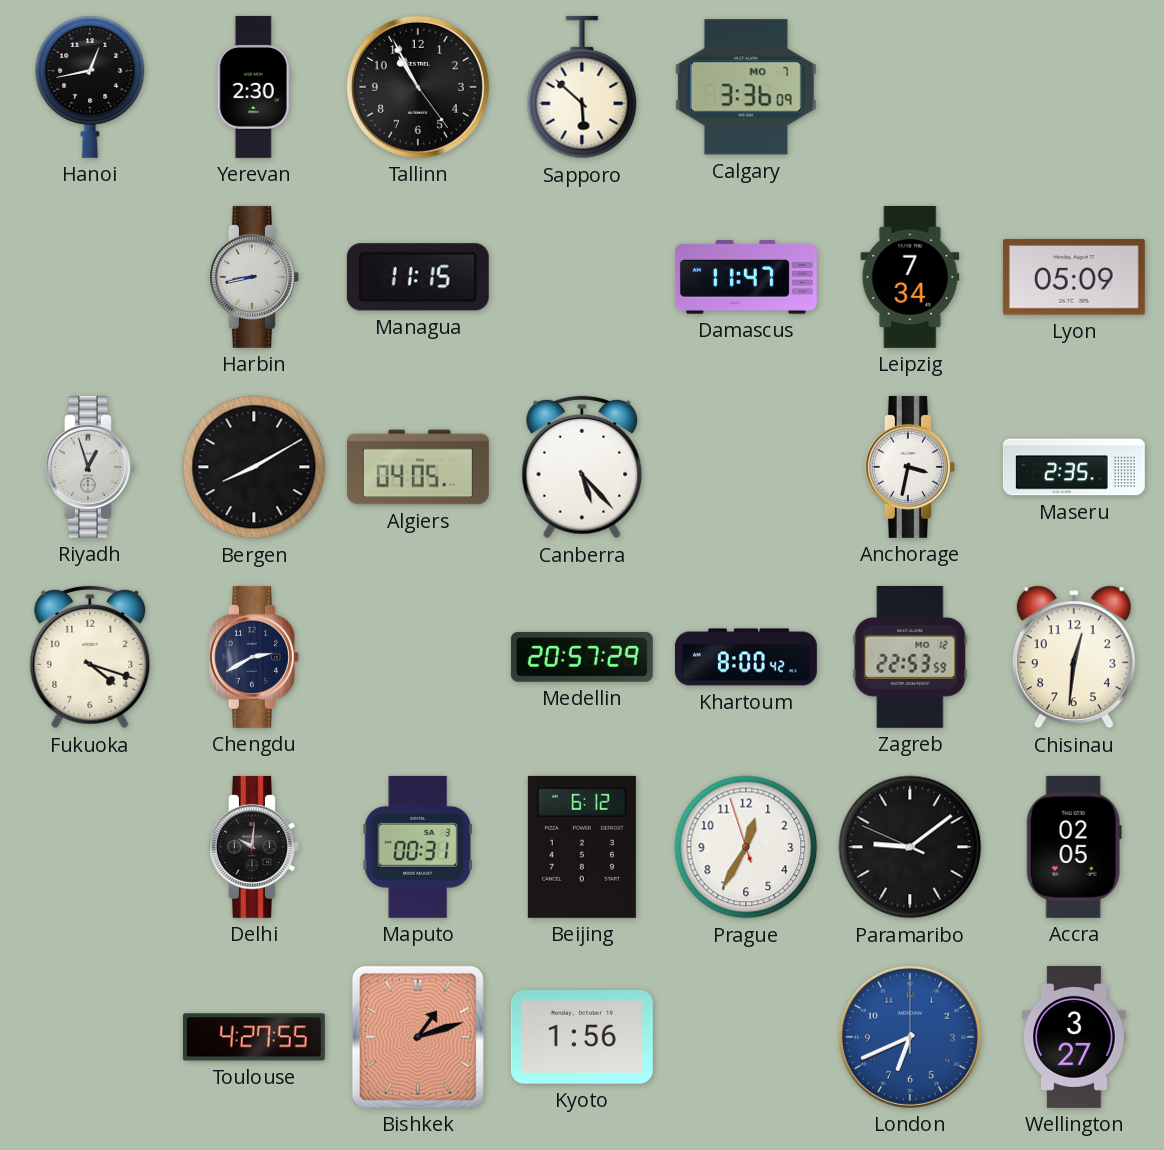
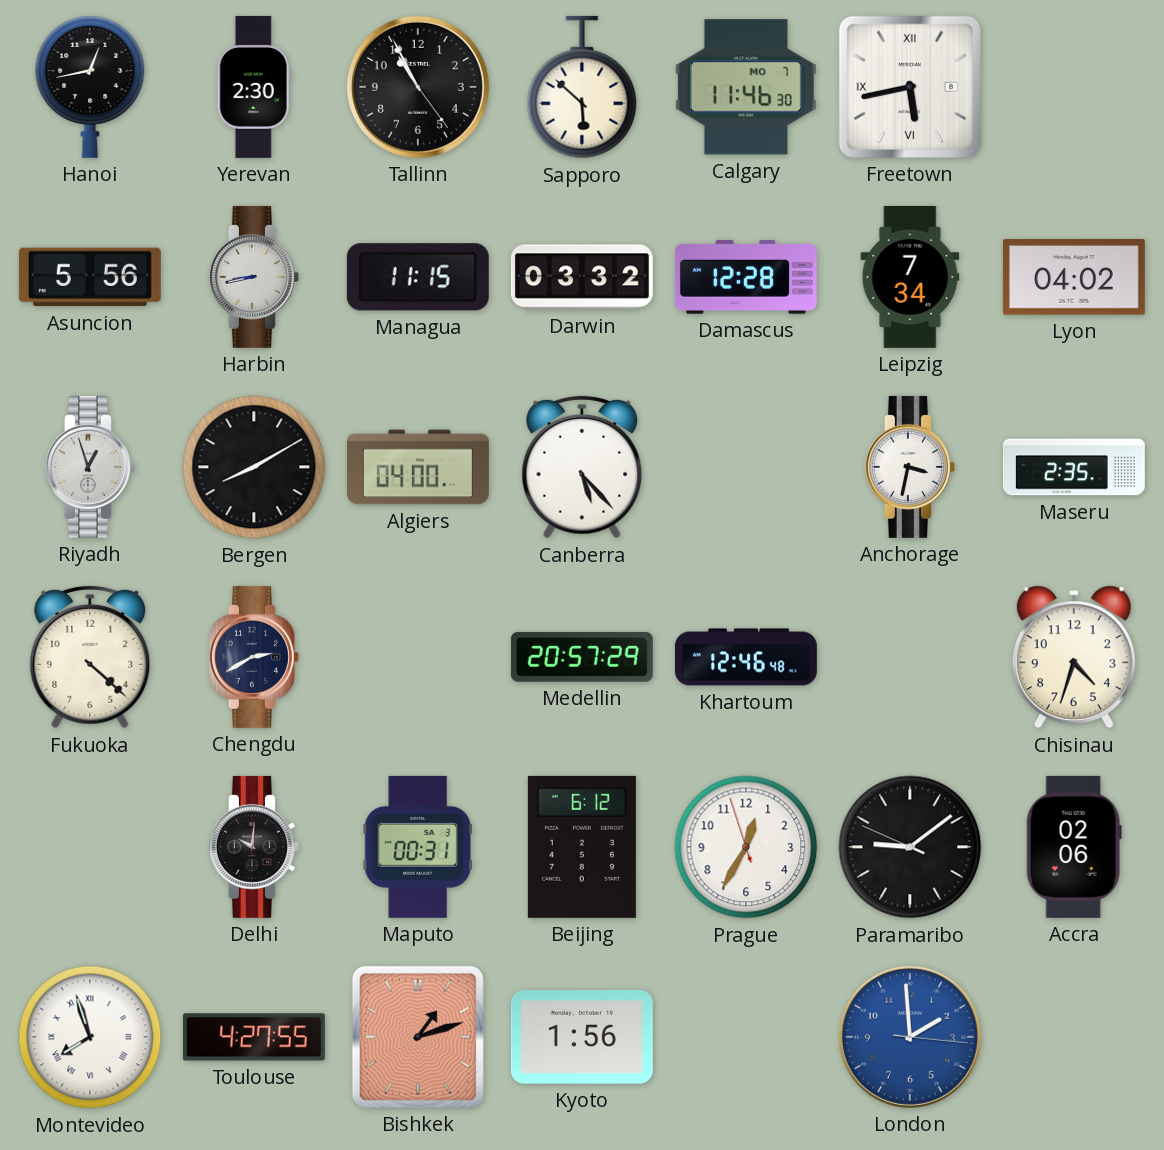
Calgary: 3:36 -> 11:46
Freetown: none -> 5:43
Asuncion: none -> 5:56
Darwin: none -> 03:32
Damascus: 11:47 -> 12:28
Lyon: 05:09 -> 04:02
Algiers: 04:05 -> 04:00
Fukuoka: 4:18 -> 4:22
Khartoum: 8:00 -> 12:46
Zagreb: 22:53 -> none
Chisinau: 12:31 -> 4:33
Accra: 02:05 -> 02:06
Montevideo: none -> 7:57
London: 6:41 -> 1:59
Wellington: 3:27 -> none
